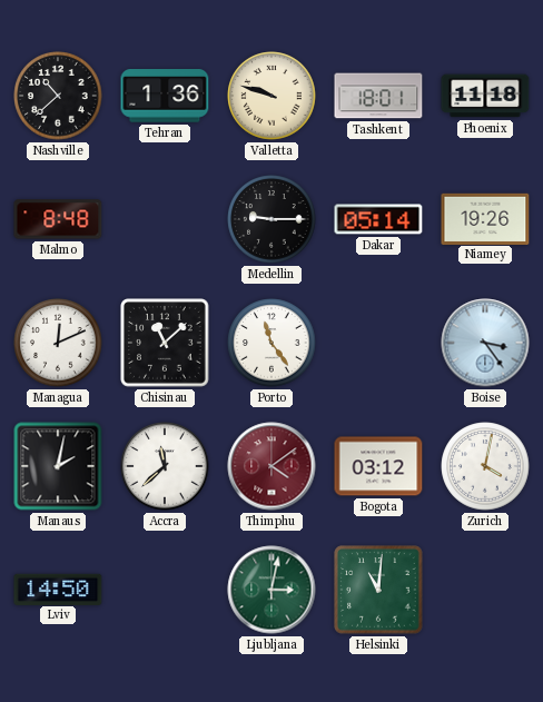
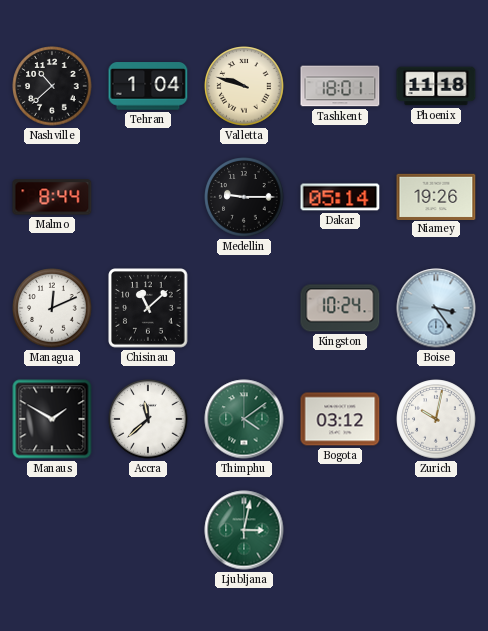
Tehran: 1:36 -> 1:04
Malmo: 8:48 -> 8:44
Porto: 11:24 -> none
Kingston: none -> 10:24
Manaus: 2:02 -> 1:50
Thimphu dial: burgundy -> green
Zurich: 4:02 -> 10:02
Lviv: 14:50 -> none
Helsinki: 11:01 -> none
